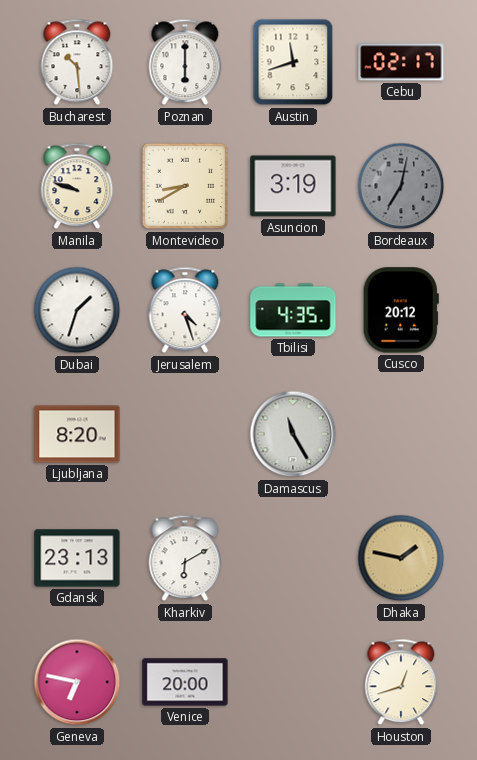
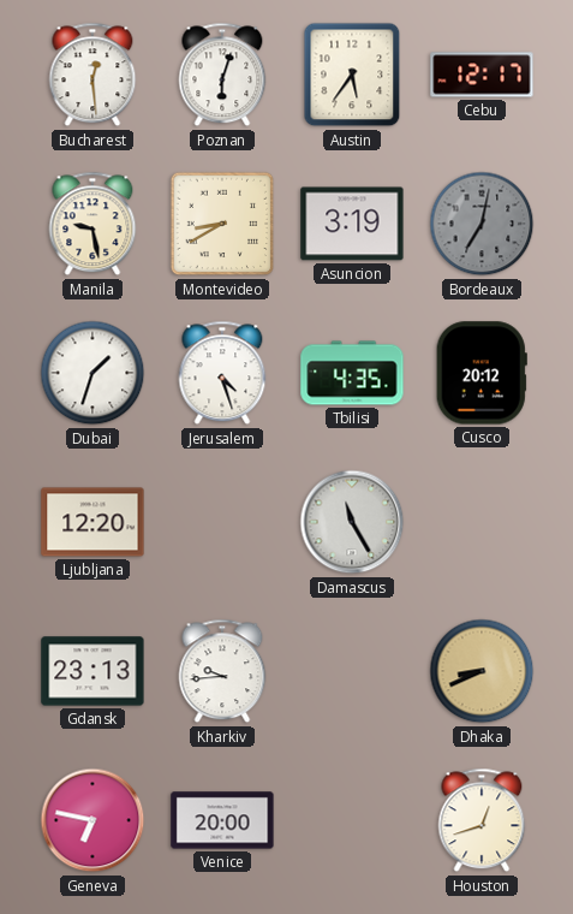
Bucharest: 10:29 -> 12:29
Poznan: 6:00 -> 6:03
Austin: 11:42 -> 5:36
Cebu: 02:17 -> 12:17
Manila: 9:48 -> 9:28
Ljubljana: 8:20 -> 12:20
Kharkiv: 6:10 -> 9:44
Dhaka: 1:47 -> 8:41
